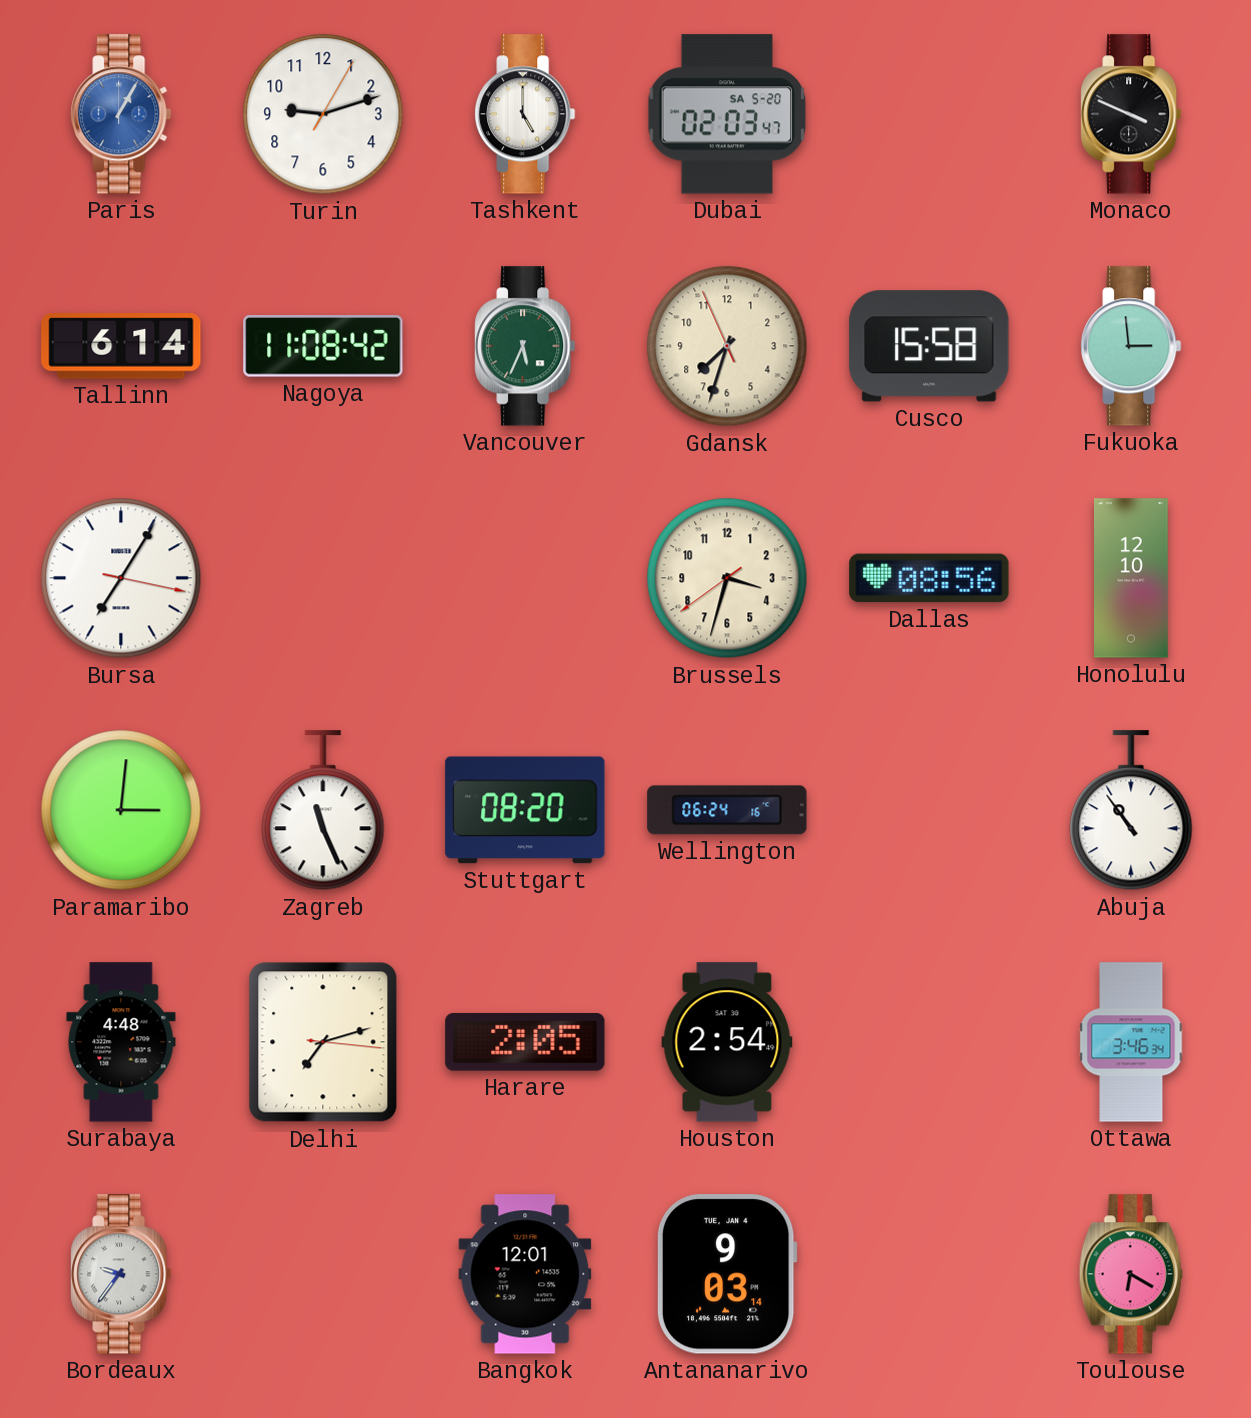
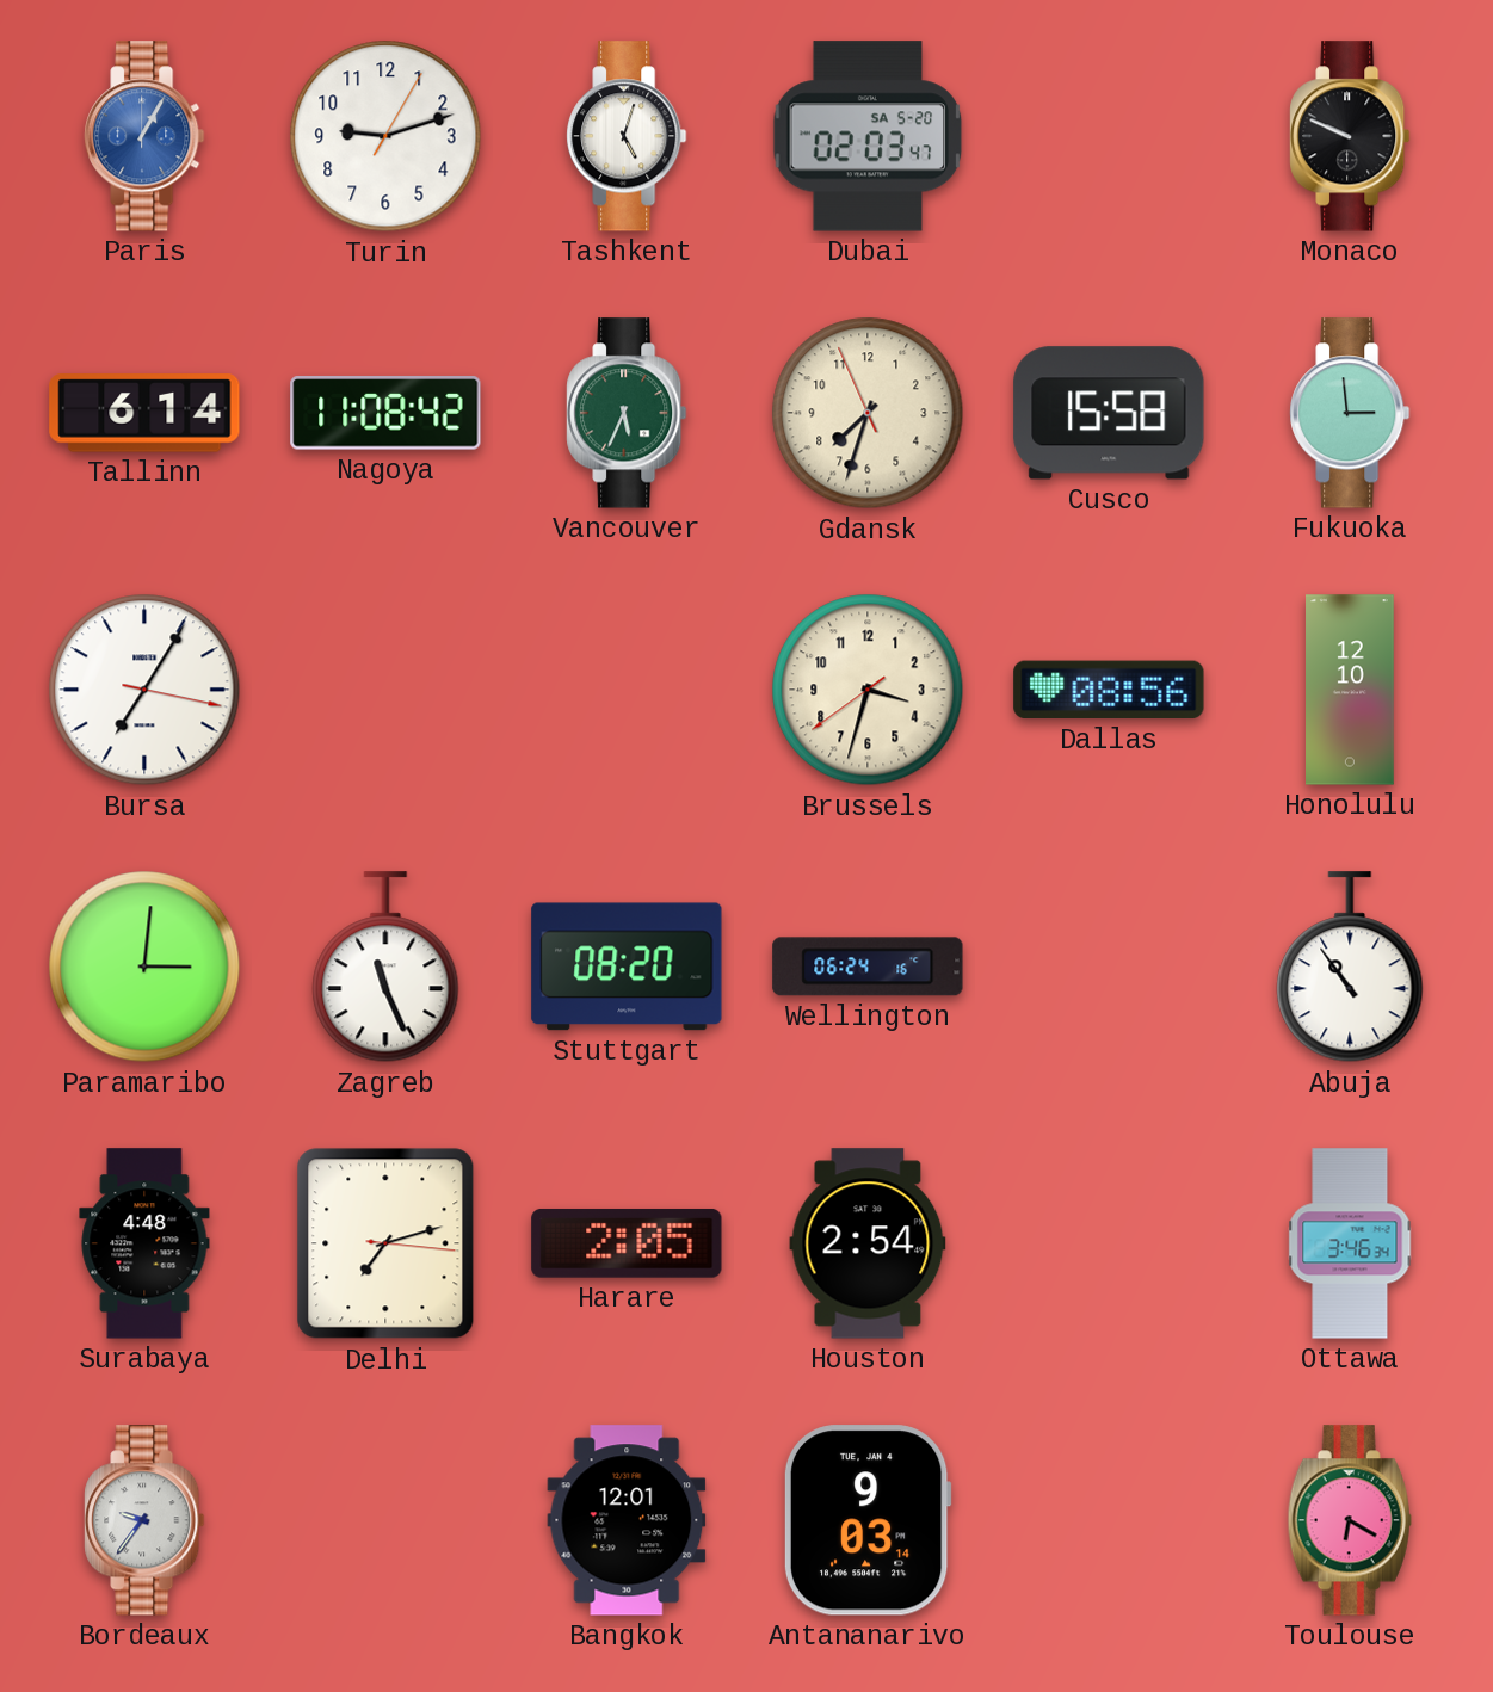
Tashkent: 5:00 -> 5:03
Monaco: 3:49 -> 9:49
